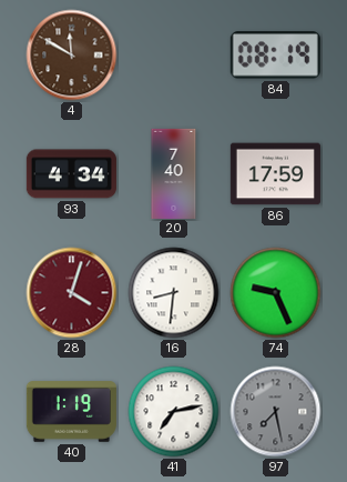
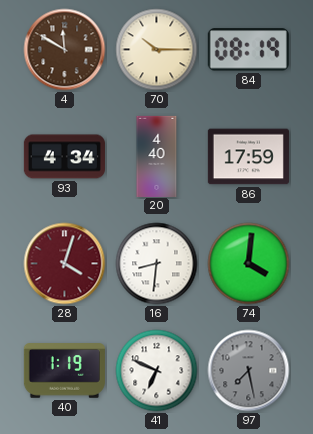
70: none -> 10:15
20: 7:40 -> 4:40
74: 9:26 -> 4:01
41: 7:13 -> 6:49
